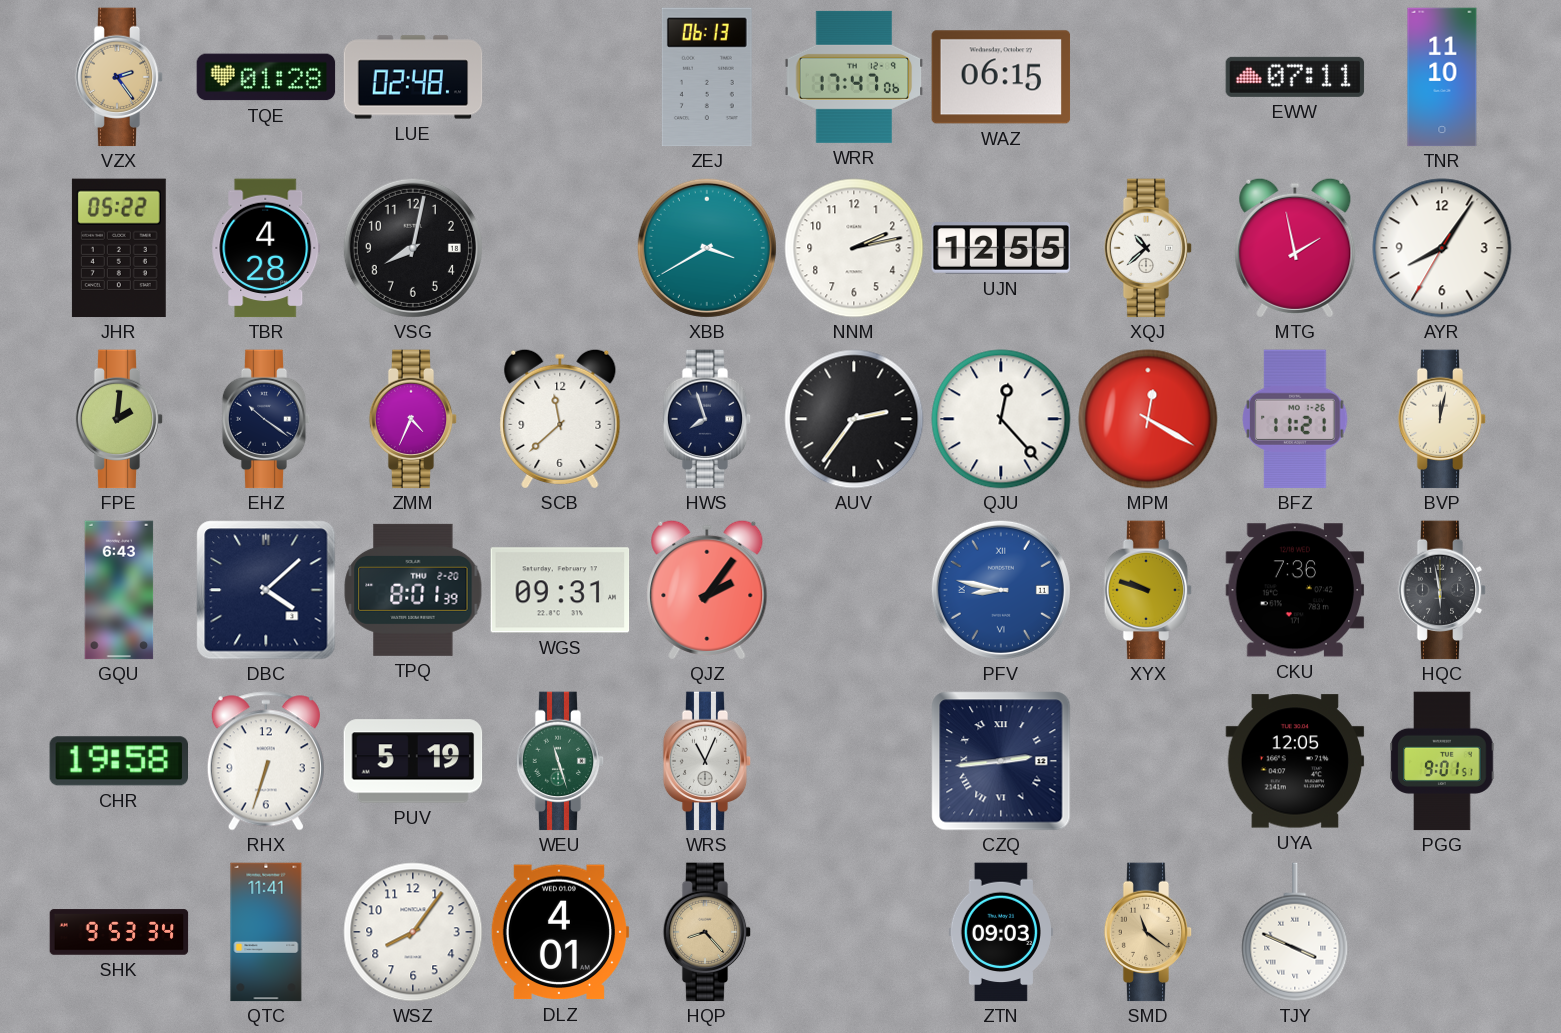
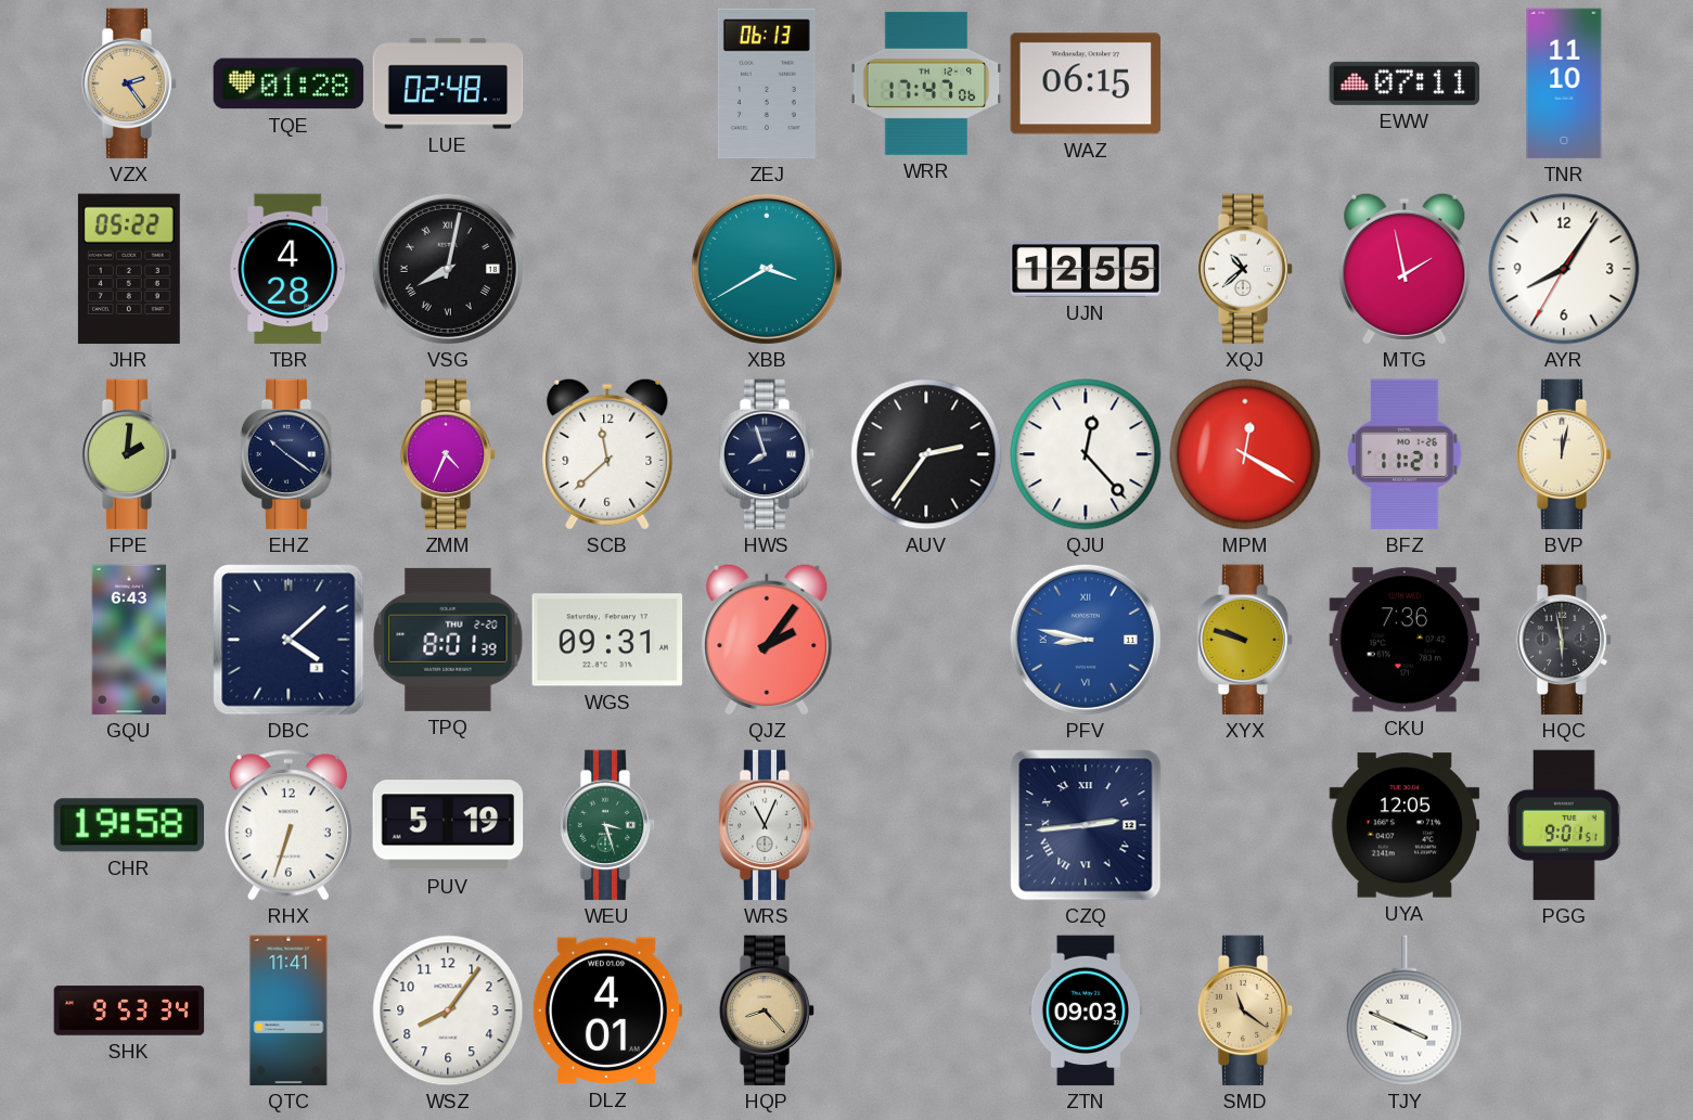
VSG numerals: Arabic -> Roman
NNM: 2:13 -> none
WEU: 11:27 -> 3:27
